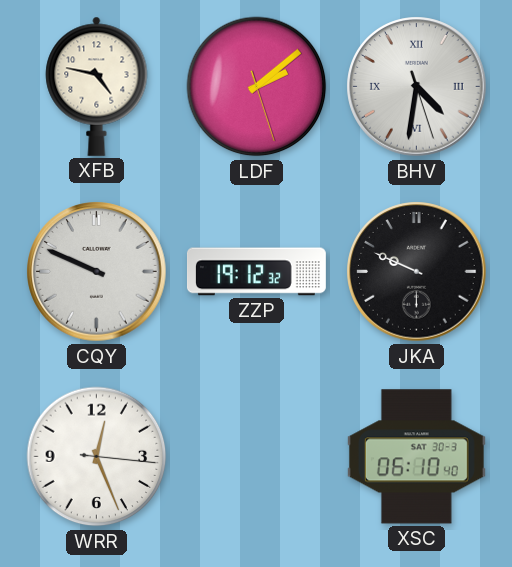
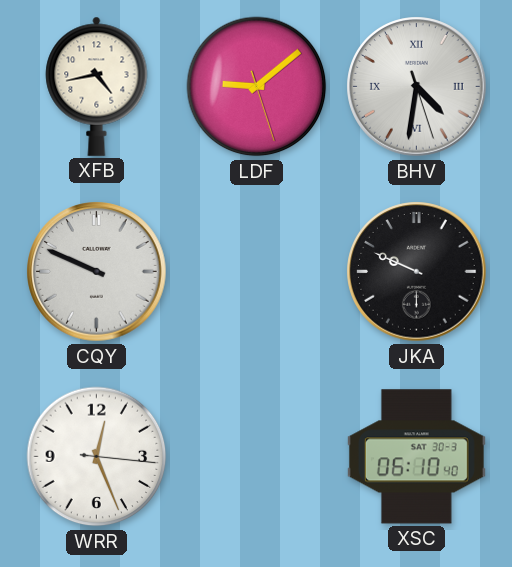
XFB: 4:47 -> 4:43
LDF: 2:08 -> 9:08
ZZP: 19:12 -> none
